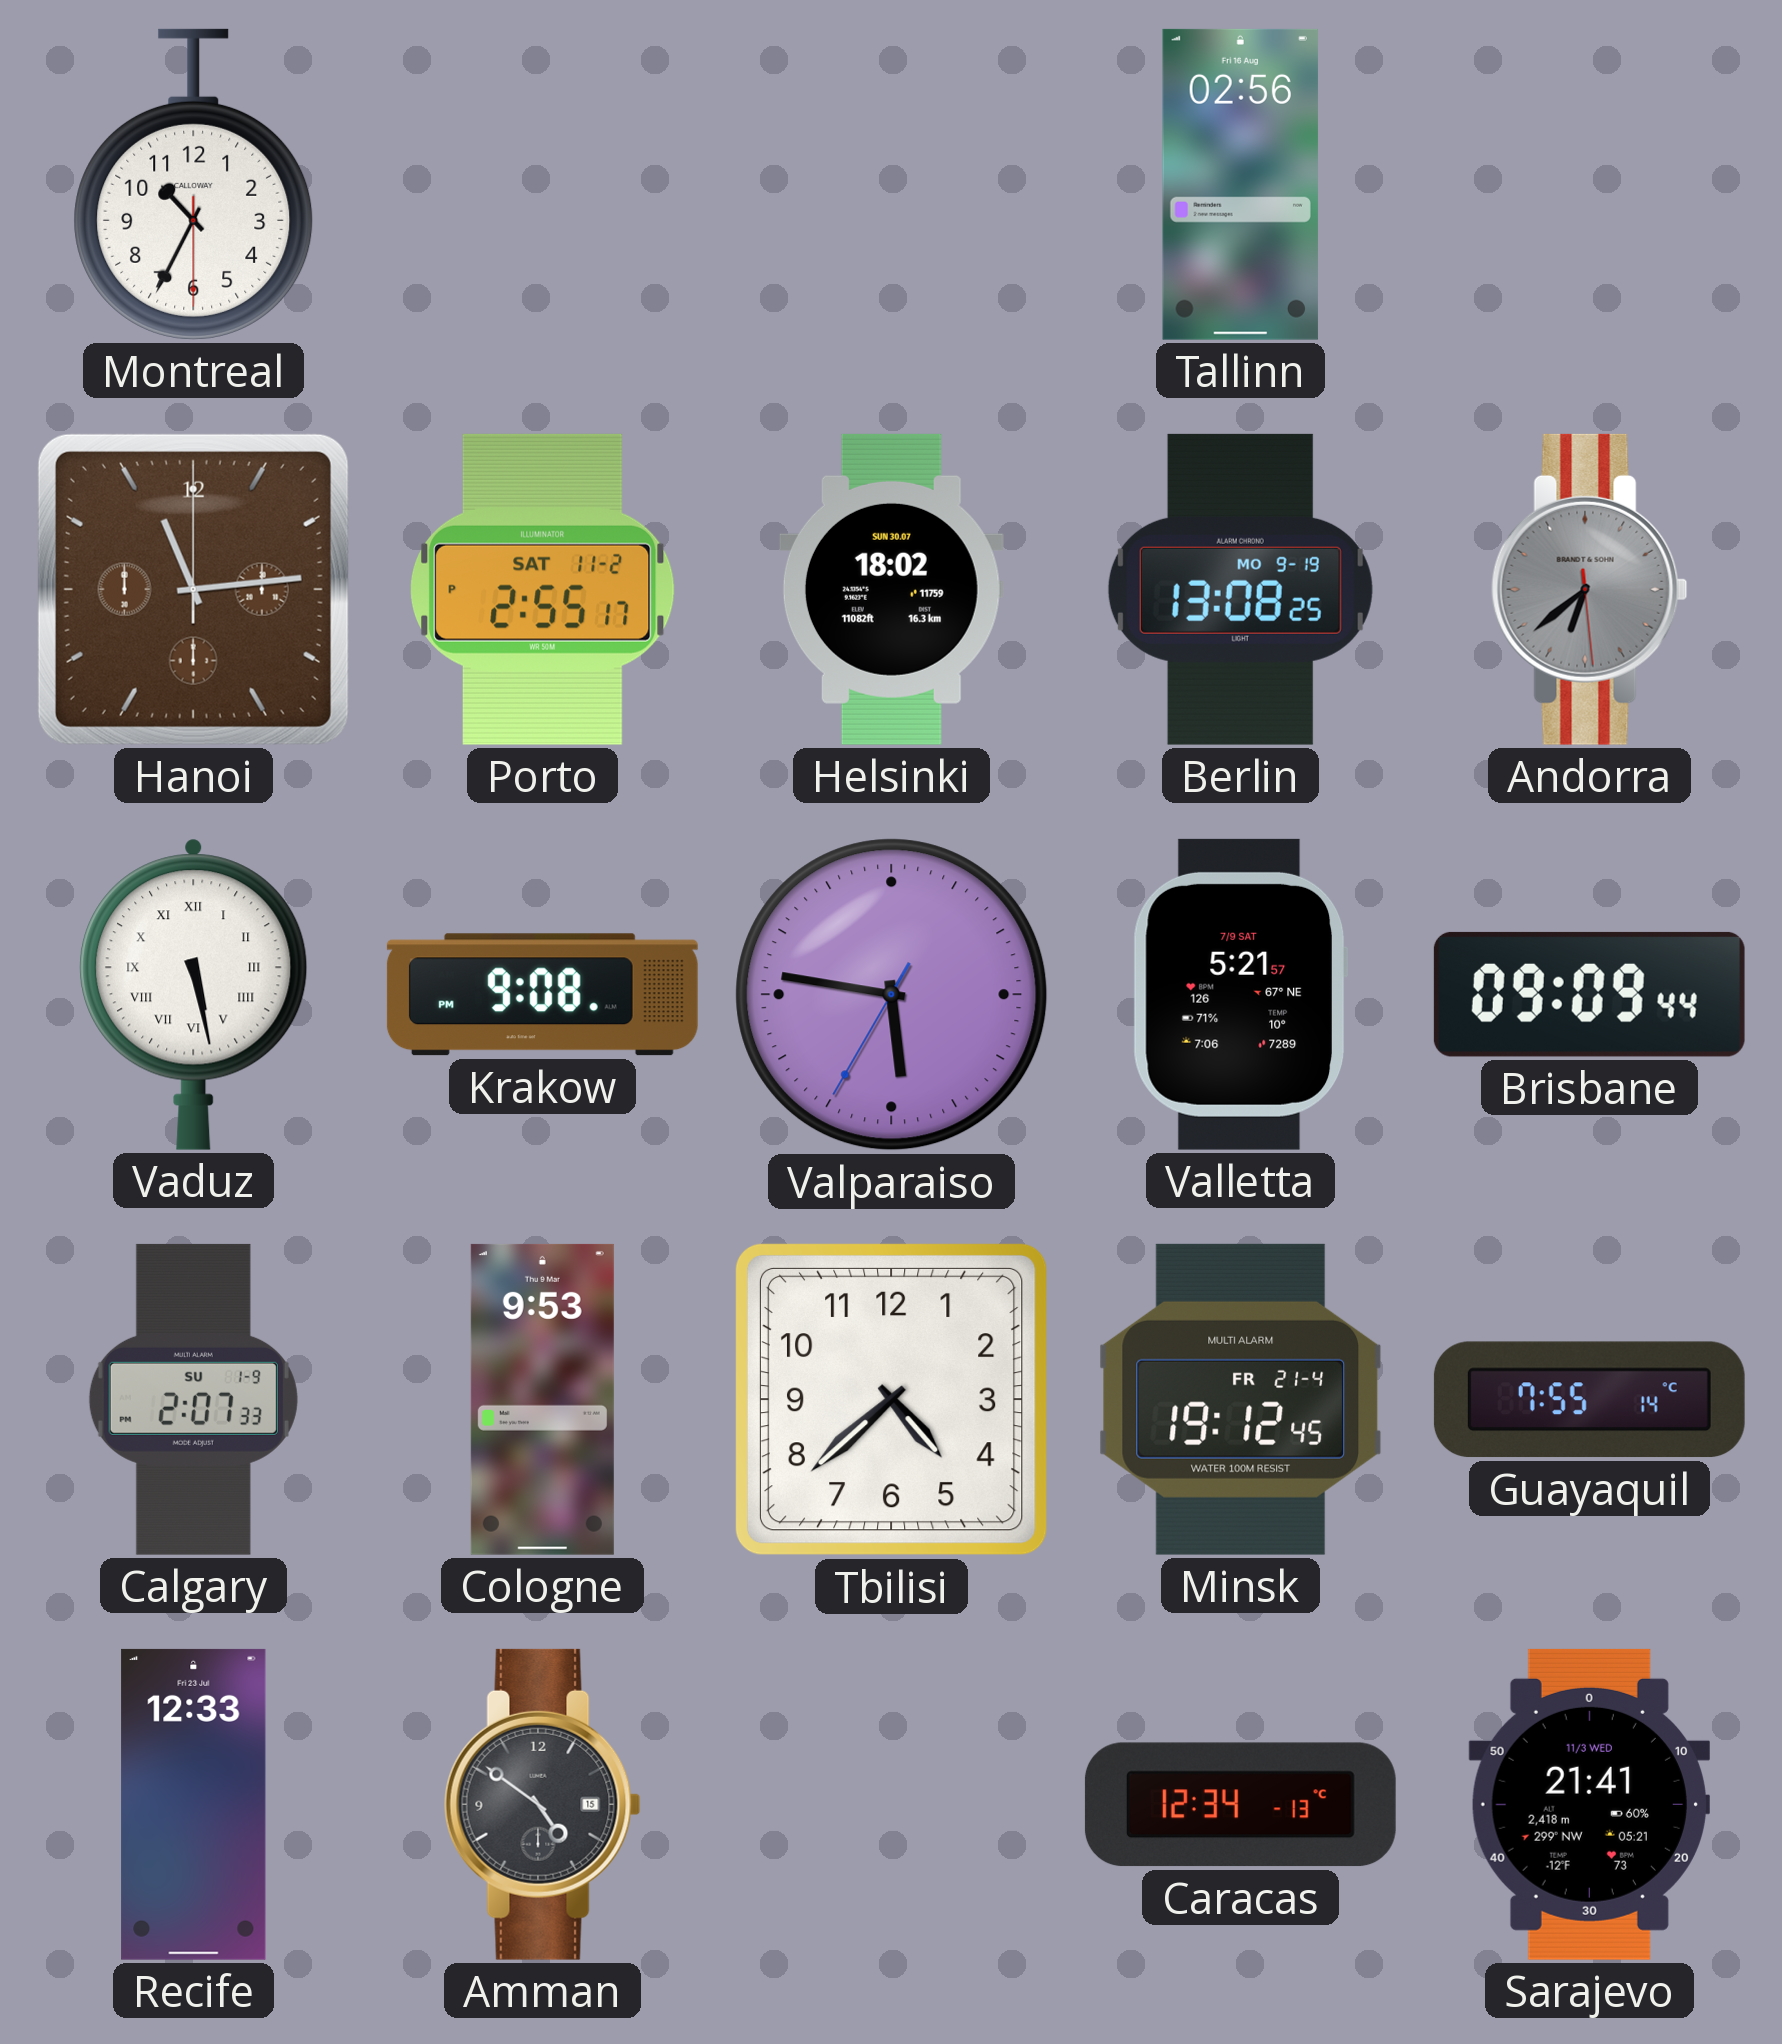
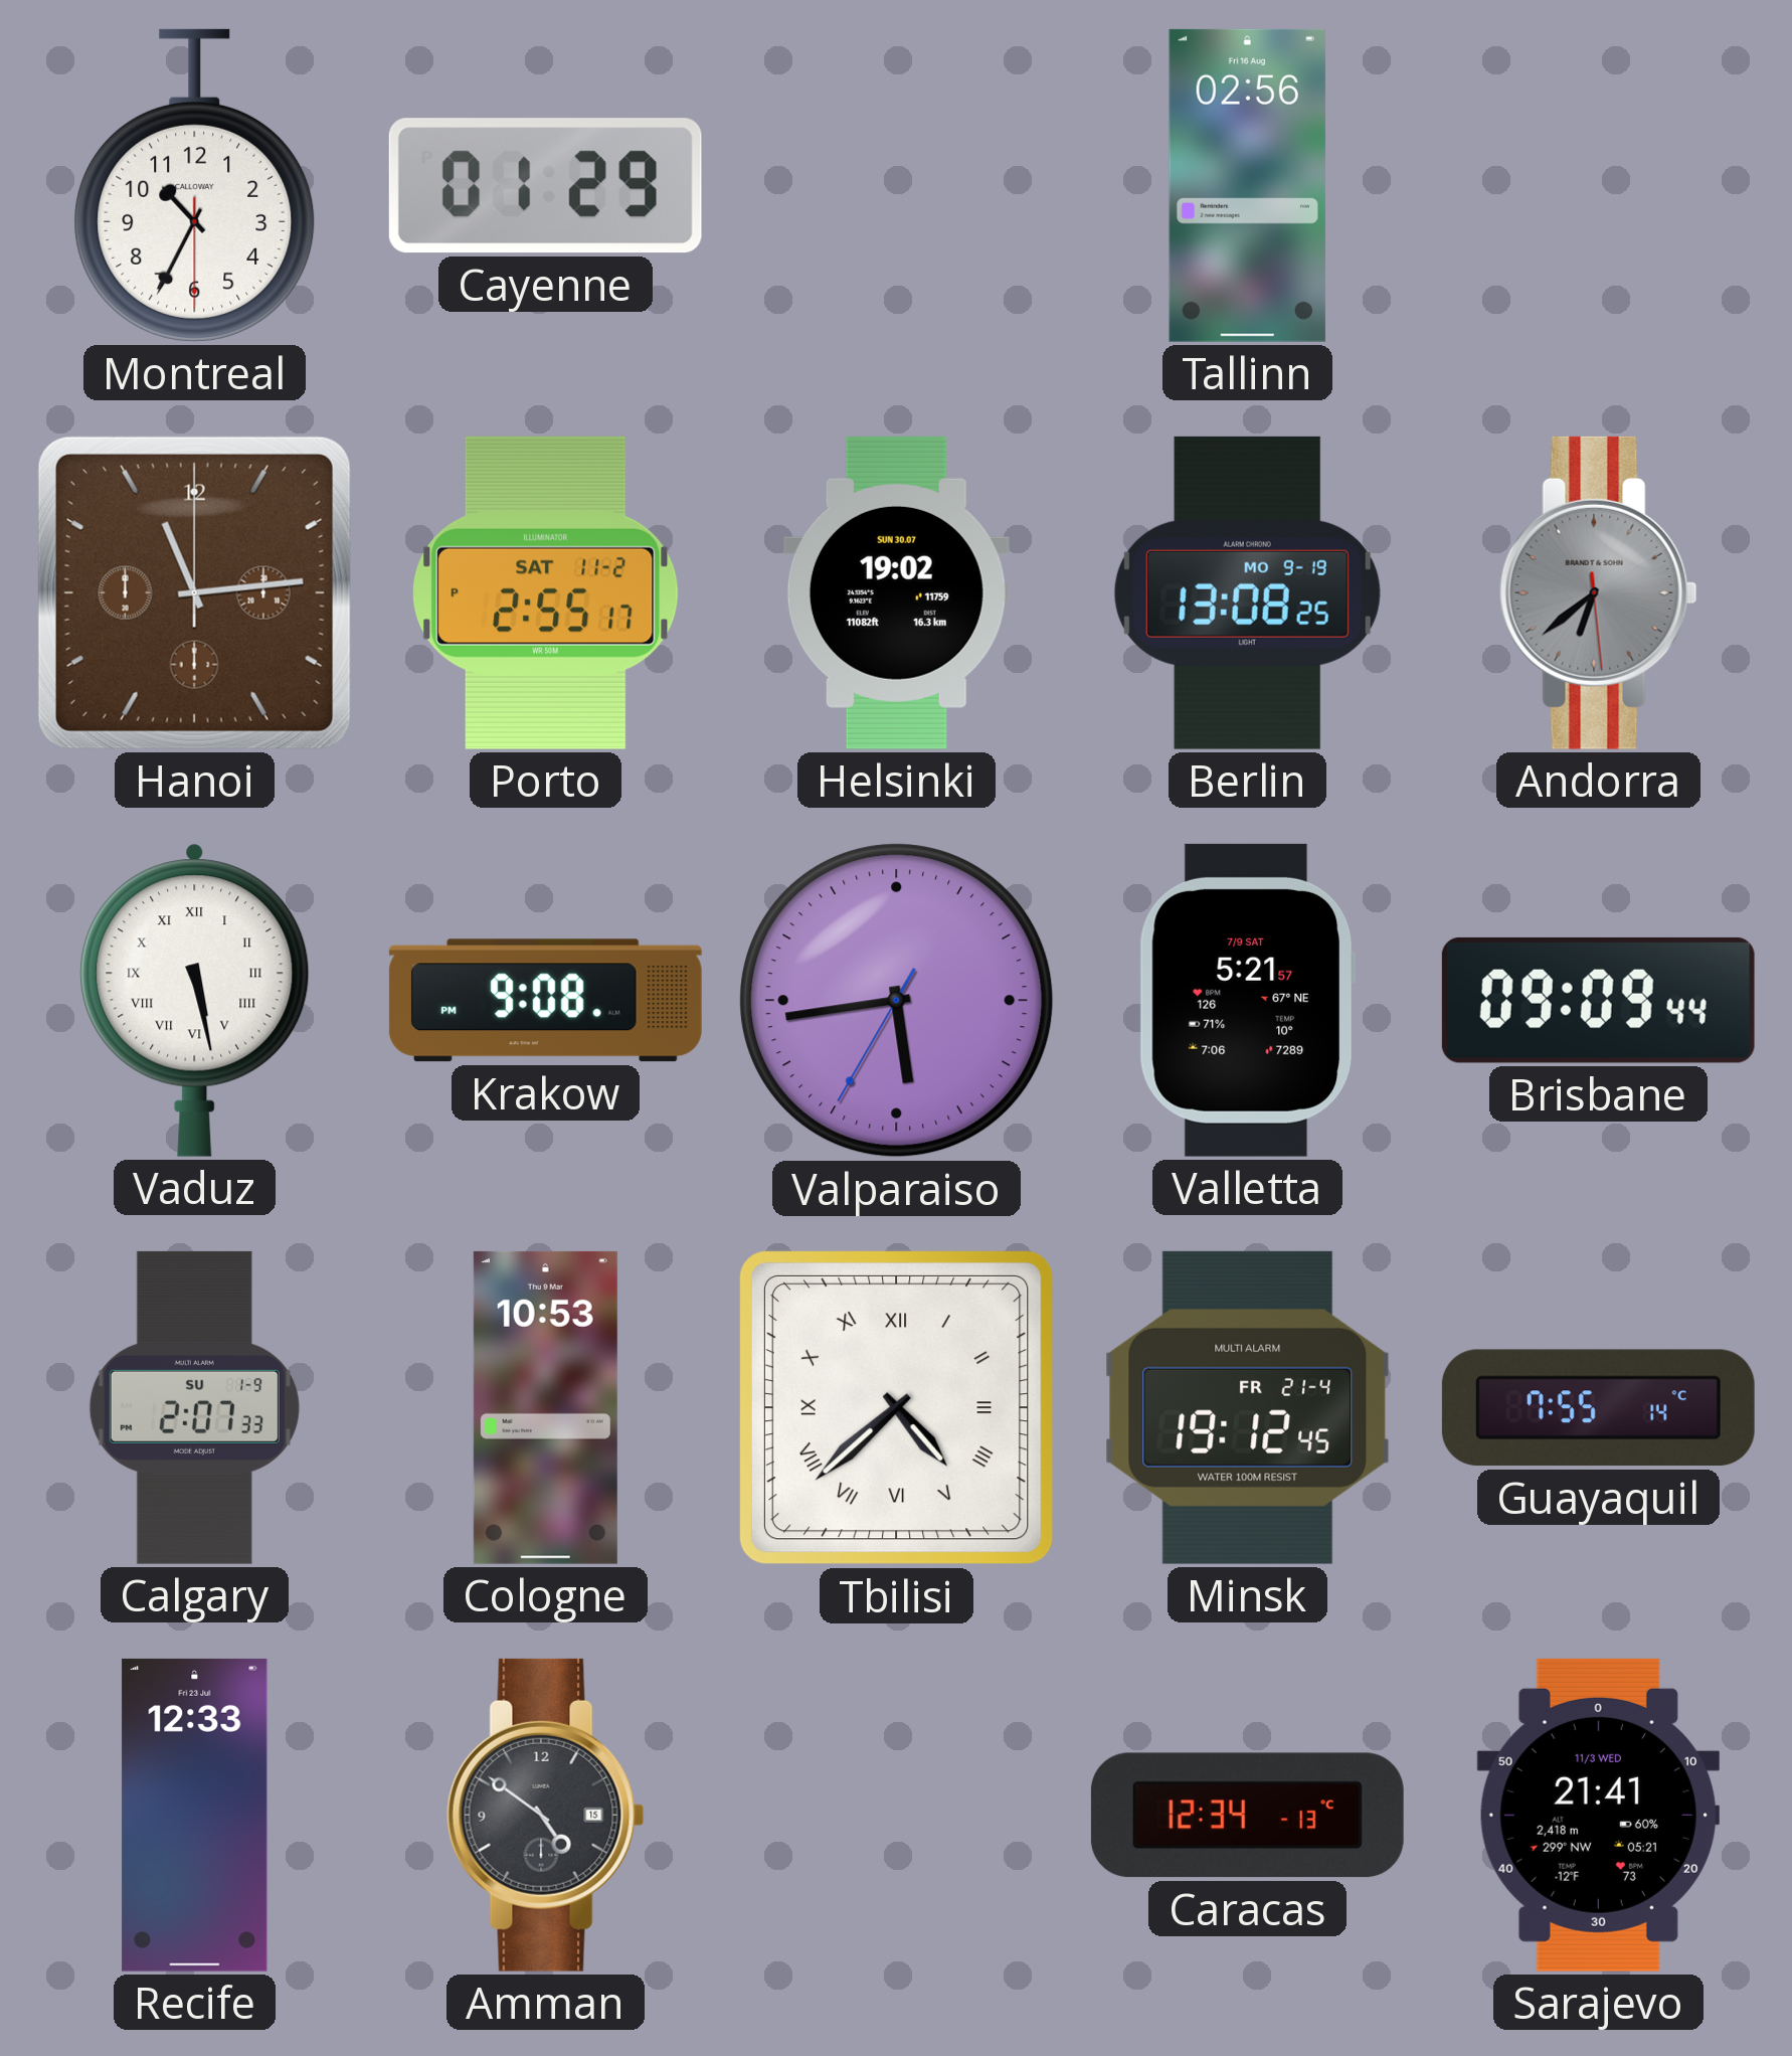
Cayenne: none -> 01:29
Helsinki: 18:02 -> 19:02
Valparaiso: 5:46 -> 5:43
Cologne: 9:53 -> 10:53
Tbilisi numerals: Arabic -> Roman
